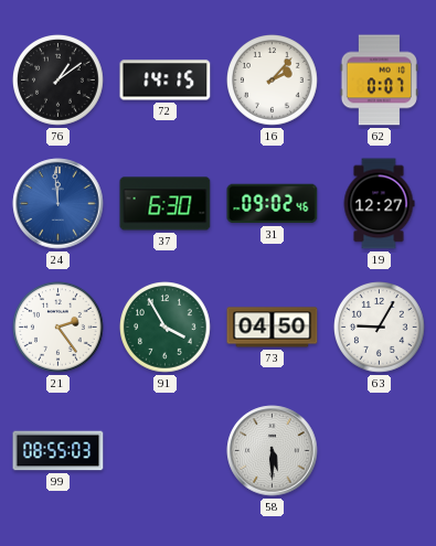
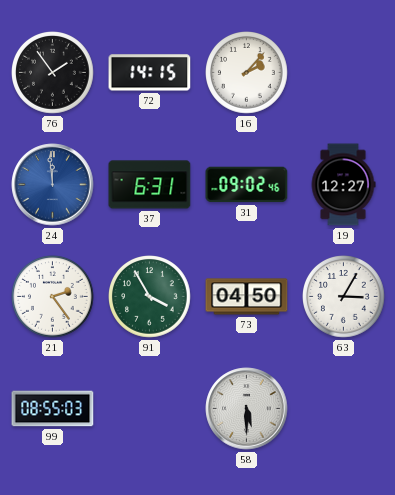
76: 1:09 -> 1:54
62: 0:07 -> none
37: 6:30 -> 6:31
63: 9:05 -> 3:05
